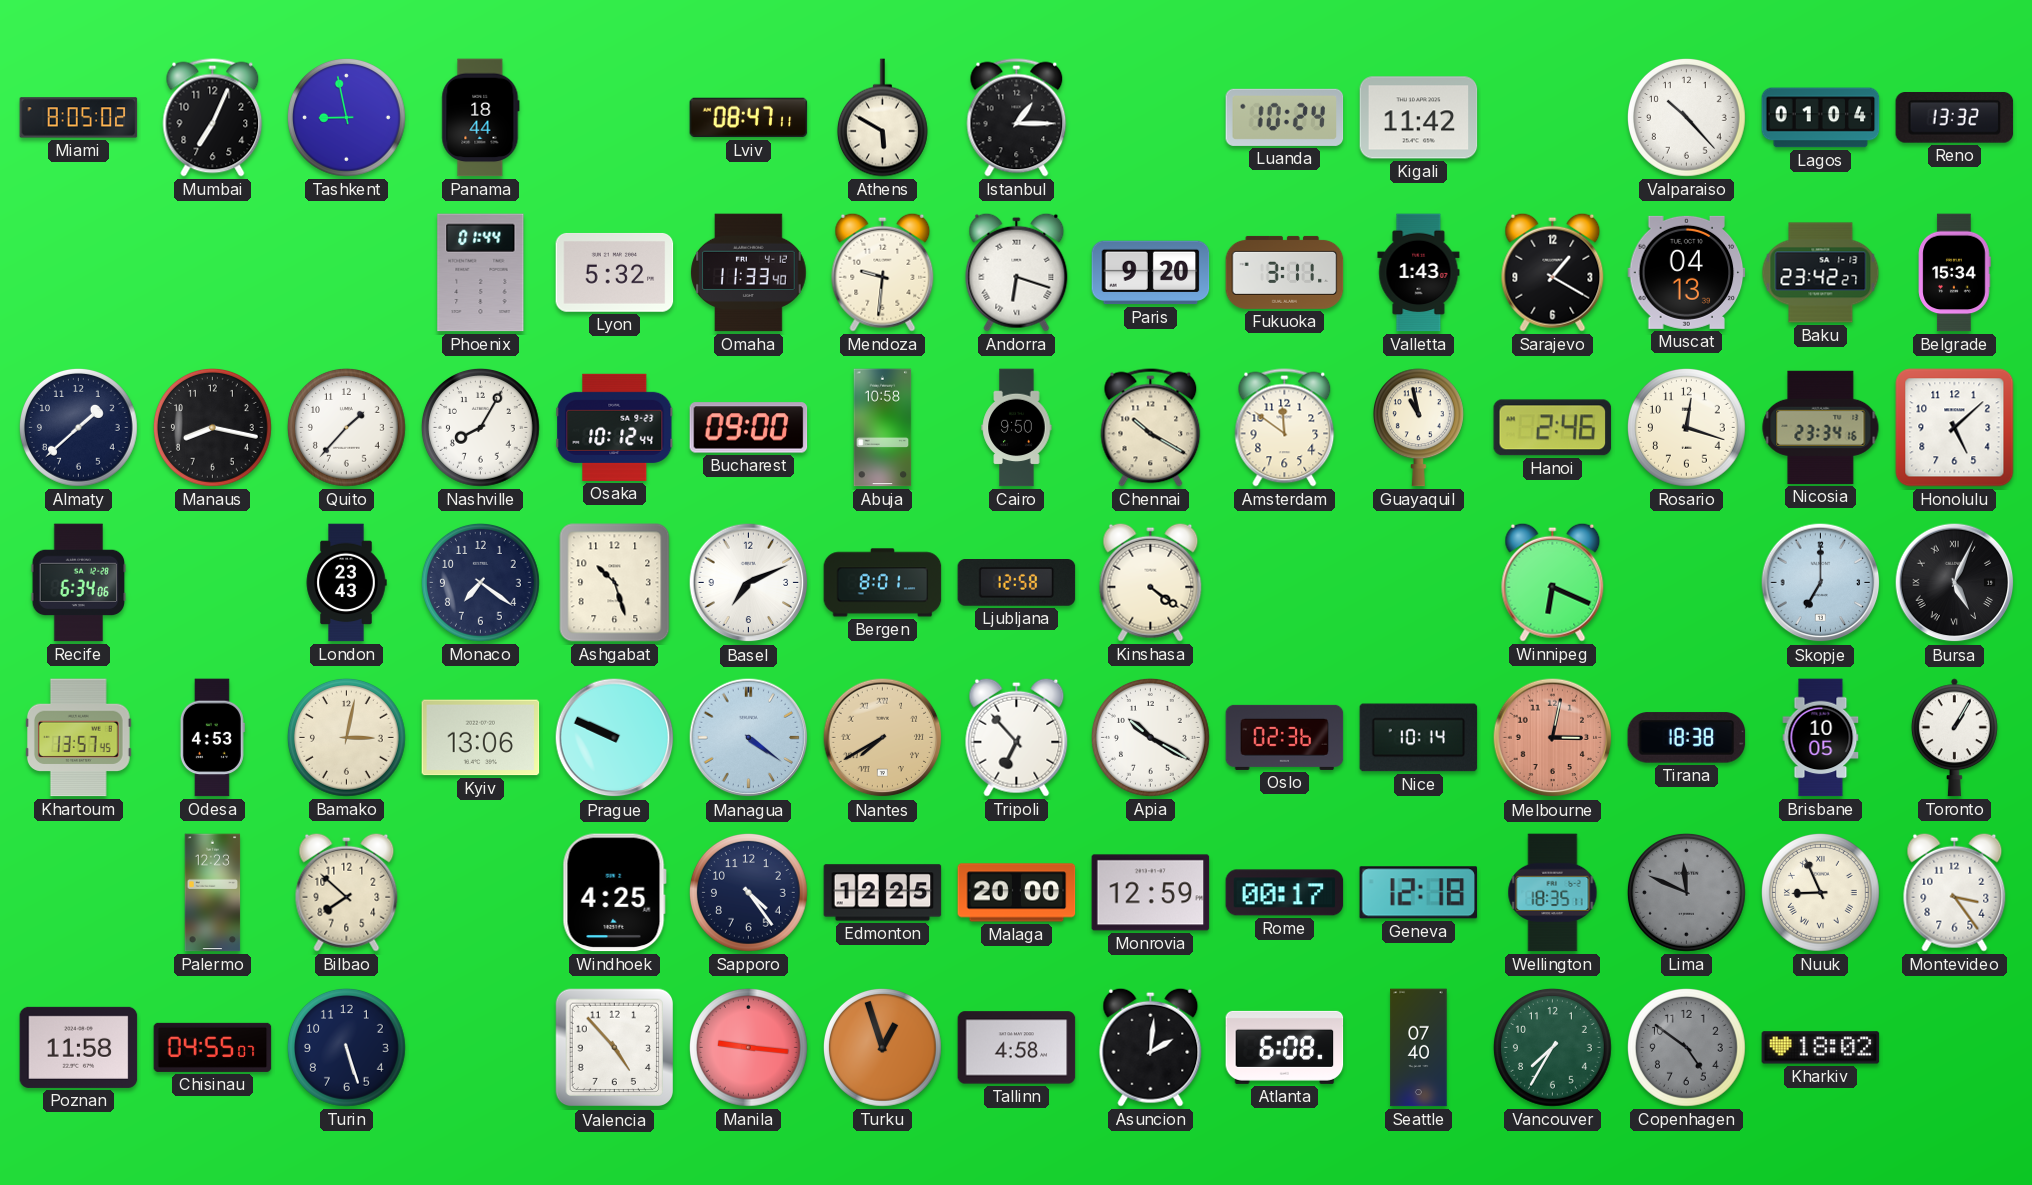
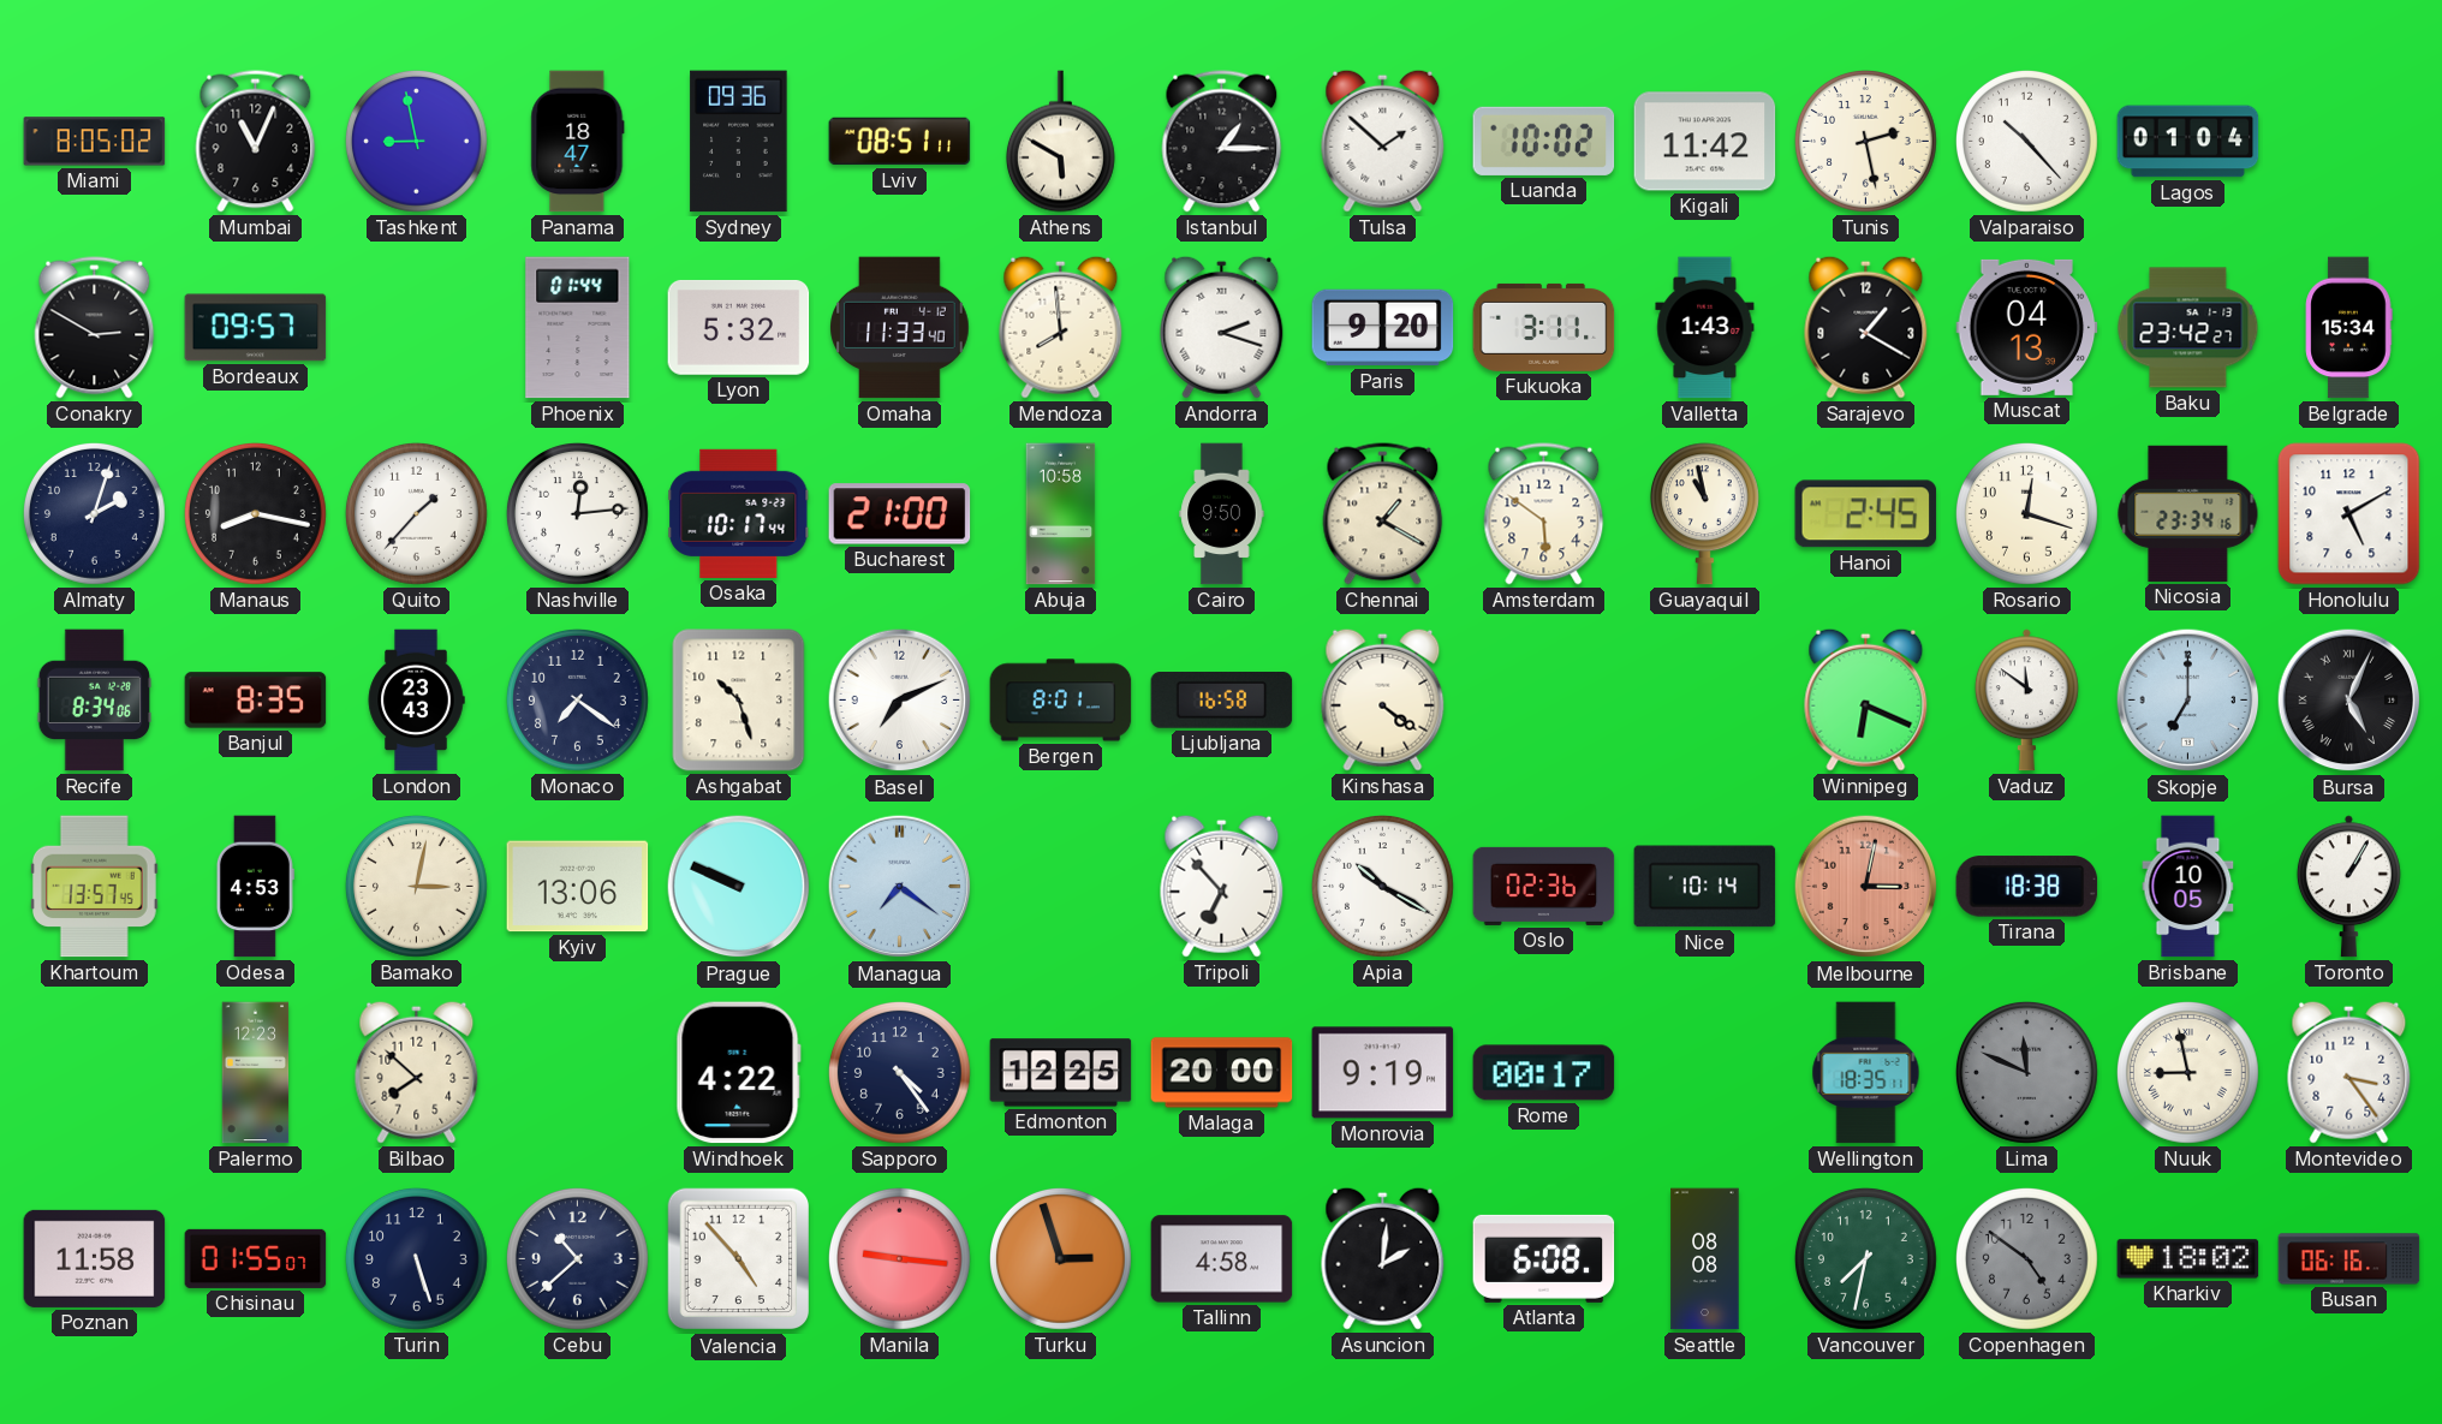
Mumbai: 7:04 -> 11:04
Panama: 18:44 -> 18:47
Sydney: none -> 09:36
Lviv: 08:47 -> 08:51
Tulsa: none -> 1:52
Luanda: 10:24 -> 10:02
Tunis: none -> 2:28
Reno: 13:32 -> none
Conakry: none -> 2:50
Bordeaux: none -> 09:57
Mendoza: 9:31 -> 7:59
Andorra: 6:18 -> 2:18
Almaty: 1:38 -> 2:03
Nashville: 8:05 -> 12:14
Osaka: 10:12 -> 10:17
Bucharest: 09:00 -> 21:00
Chennai: 10:20 -> 1:20
Amsterdam: 11:51 -> 5:51
Hanoi: 2:46 -> 2:45
Honolulu: 5:08 -> 5:10
Recife: 6:34 -> 8:34
Banjul: none -> 8:35
Ljubljana: 12:58 -> 16:58
Vaduz: none -> 11:51
Managua: 4:21 -> 7:21
Nantes: 7:40 -> none
Windhoek: 4:25 -> 4:22
Monrovia: 12:59 -> 9:19
Geneva: 12:18 -> none
Nuuk: 8:56 -> 8:58
Chisinau: 04:55 -> 01:55
Cebu: none -> 10:38
Turku: 12:57 -> 2:57
Seattle: 07:40 -> 08:08
Vancouver: 7:35 -> 7:32
Busan: none -> 06:16
